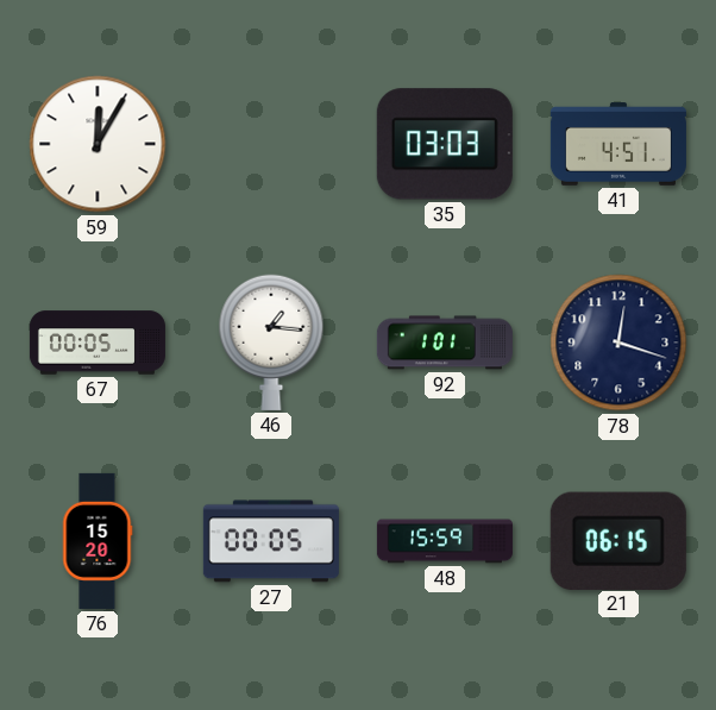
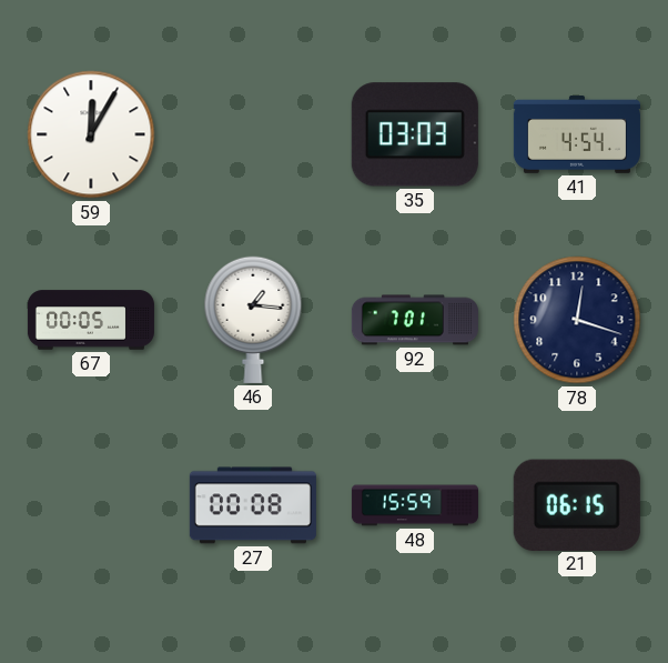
41: 4:51 -> 4:54
92: 1:01 -> 7:01
76: 15:20 -> none
27: 00:05 -> 00:08
